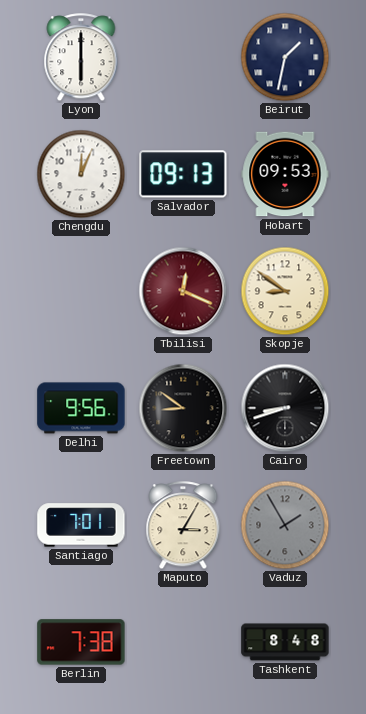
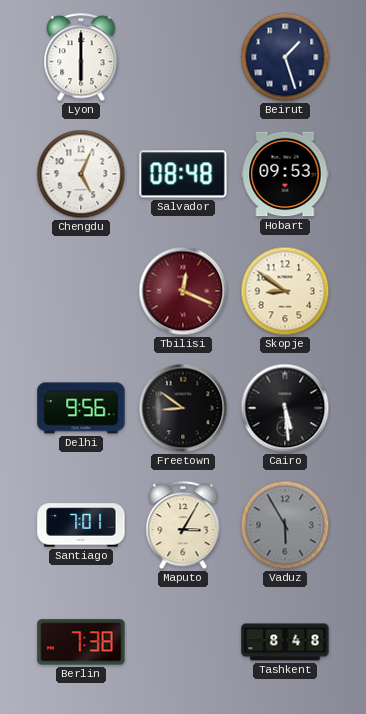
Beirut: 1:32 -> 1:27
Chengdu: 12:04 -> 5:04
Salvador: 09:13 -> 08:48
Cairo: 8:42 -> 5:29
Vaduz: 1:55 -> 5:55
